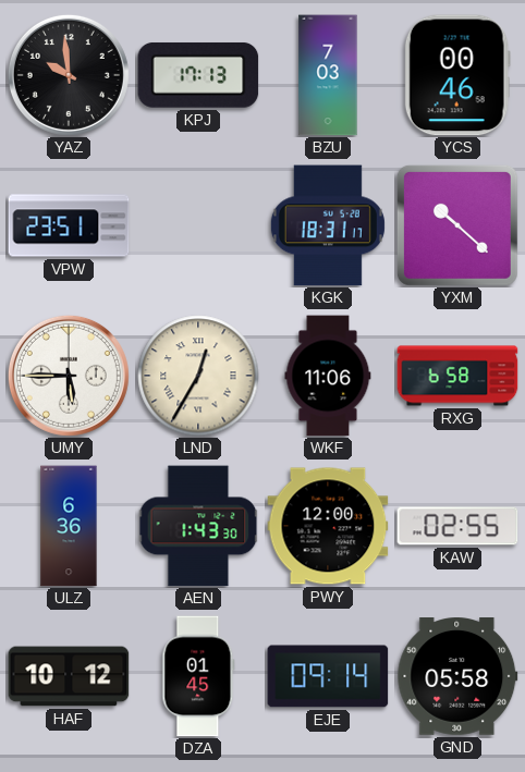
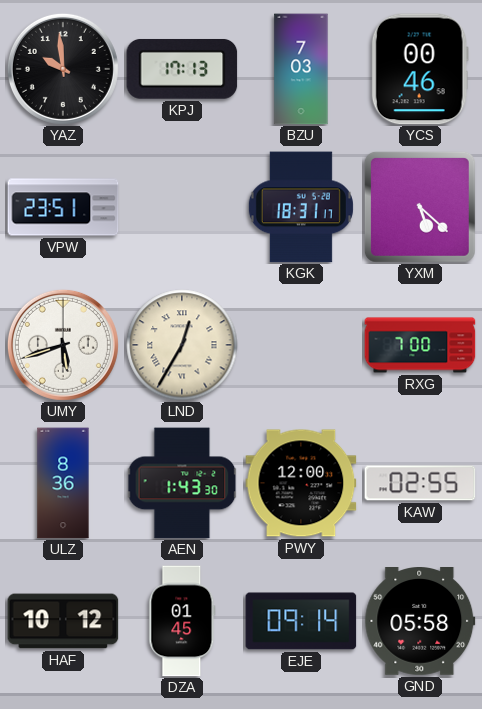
YXM: 10:22 -> 5:22
UMY: 5:45 -> 5:42
WKF: 11:06 -> none
RXG: 6:58 -> 7:00
ULZ: 6:36 -> 8:36
